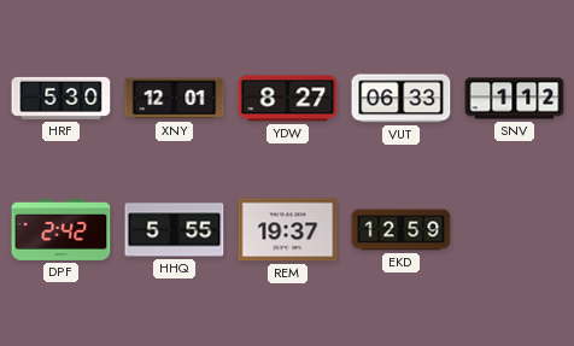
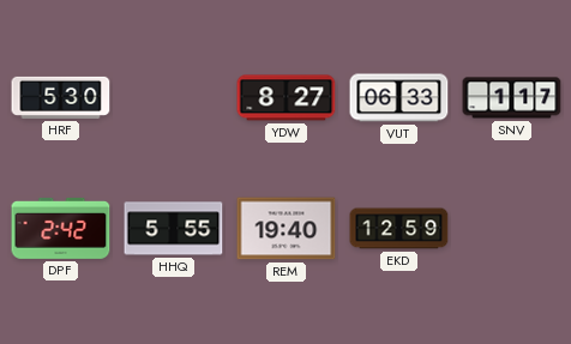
XNY: 12:01 -> none
SNV: 1:12 -> 1:17
REM: 19:37 -> 19:40
